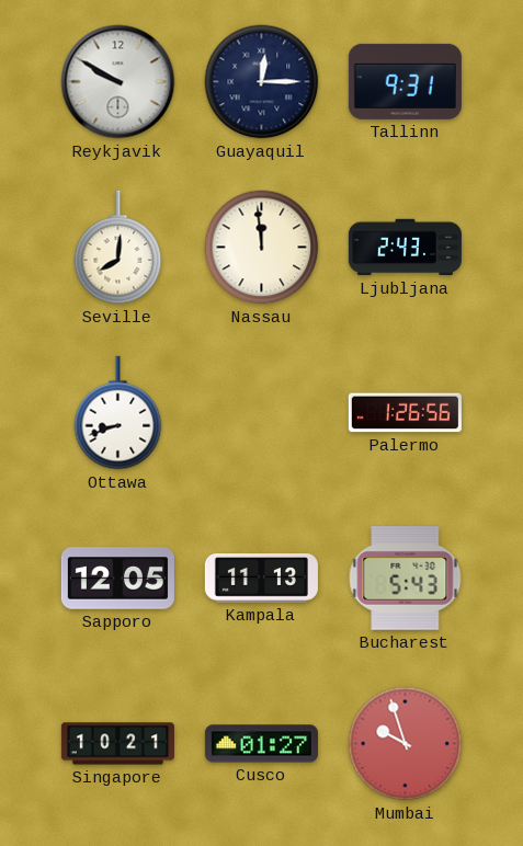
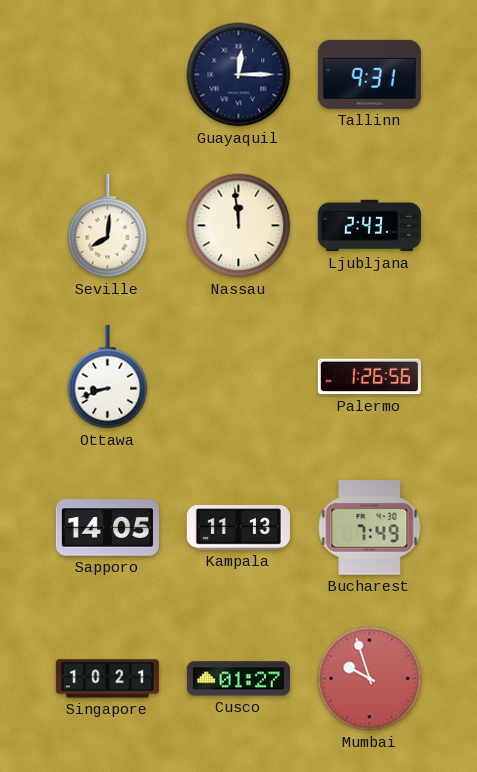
Reykjavik: 9:50 -> none
Sapporo: 12:05 -> 14:05
Bucharest: 5:43 -> 7:49
